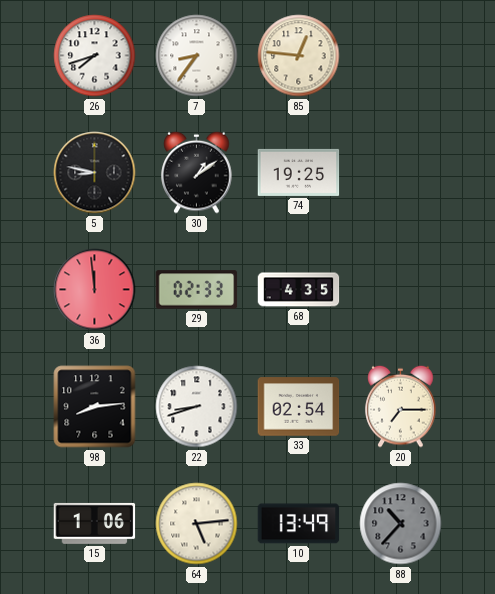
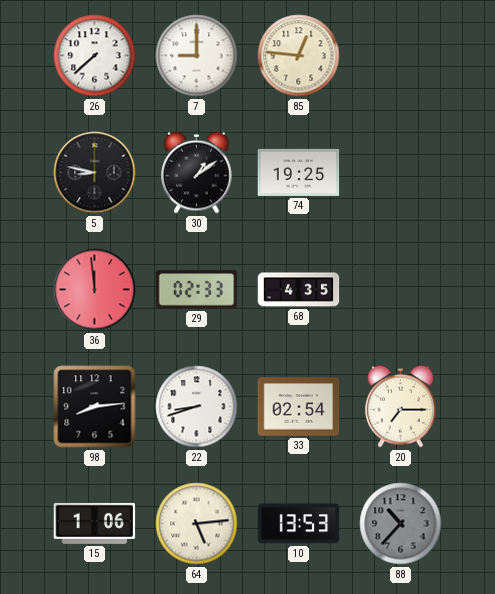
26: 7:42 -> 7:38
7: 8:36 -> 9:00
10: 13:49 -> 13:53
